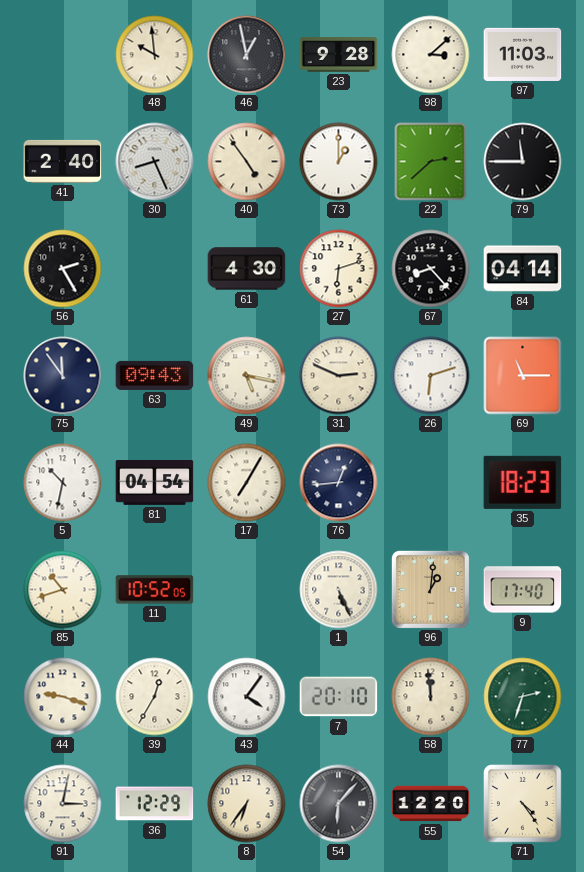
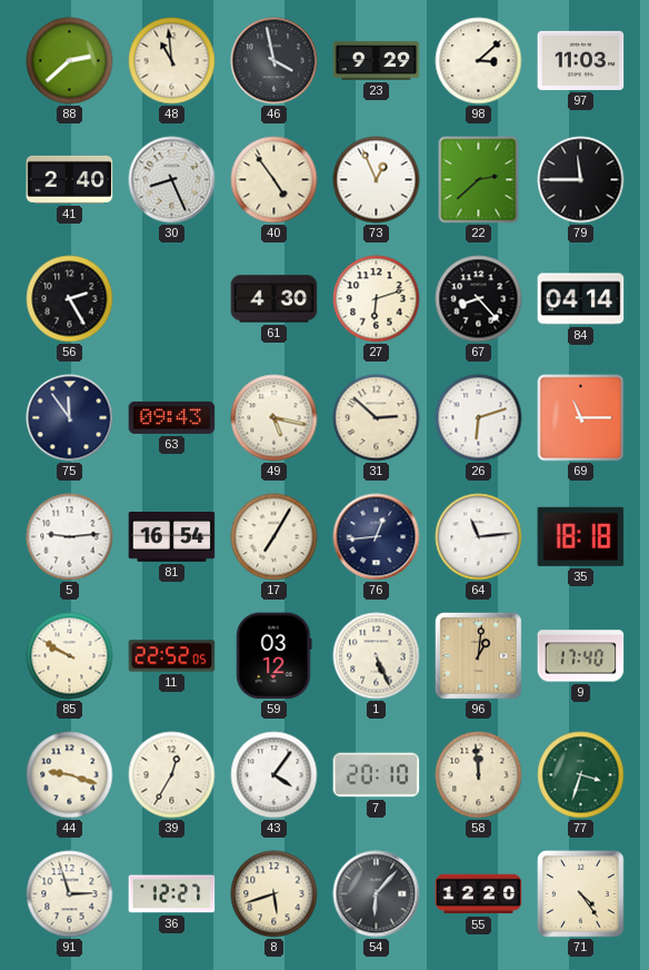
88: none -> 2:38
48: 9:59 -> 10:59
46: 12:58 -> 3:58
23: 9:28 -> 9:29
73: 1:00 -> 12:56
31: 2:49 -> 2:52
5: 10:32 -> 9:14
81: 04:54 -> 16:54
64: none -> 11:14
35: 18:23 -> 18:18
85: 10:42 -> 9:50
11: 10:52 -> 22:52
59: none -> 03:12
77: 2:33 -> 3:33
91: 3:02 -> 2:57
36: 12:29 -> 12:27
8: 6:36 -> 5:42
